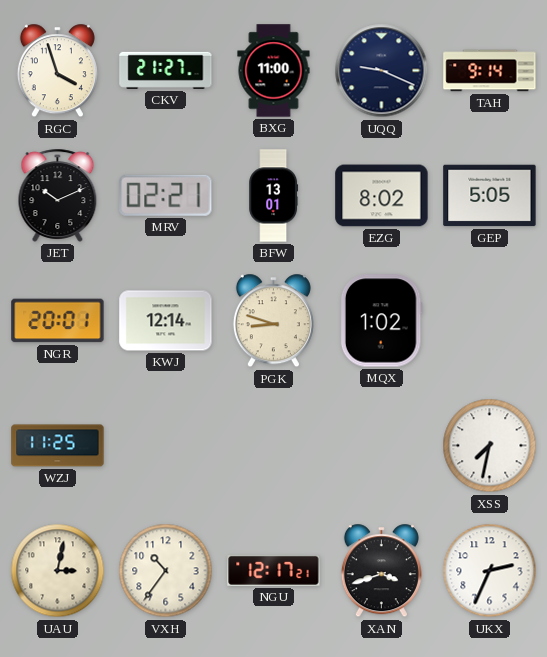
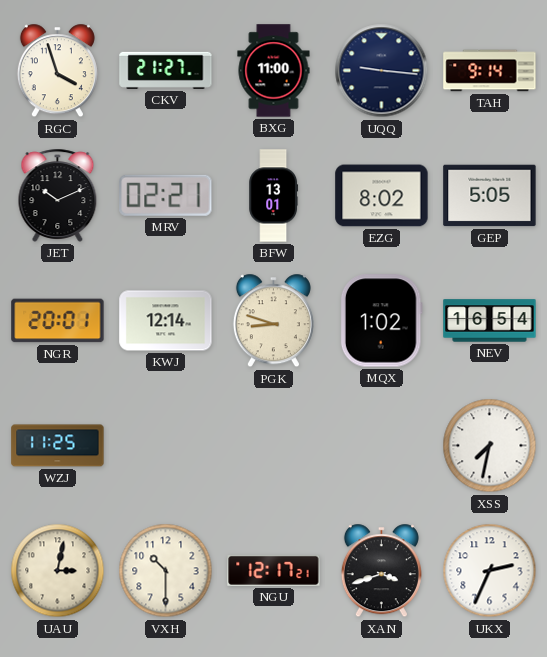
UQQ: 9:19 -> 9:16
NEV: none -> 16:54
VXH: 10:36 -> 10:30
